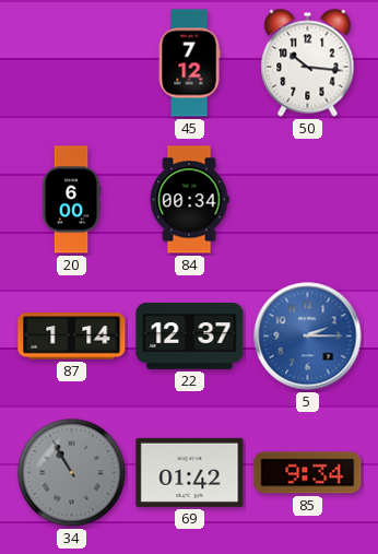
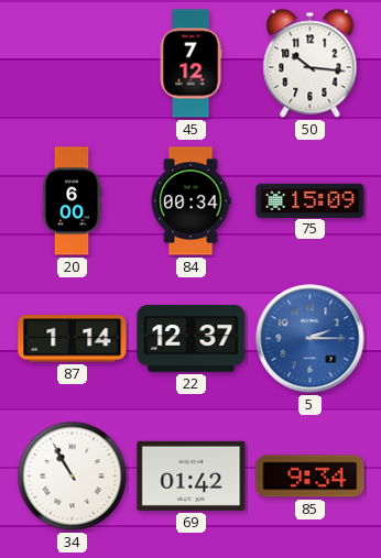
75: none -> 15:09
34 dial: grey -> white
